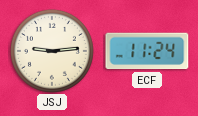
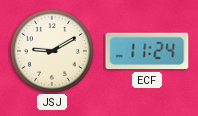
JSJ: 9:14 -> 9:10
